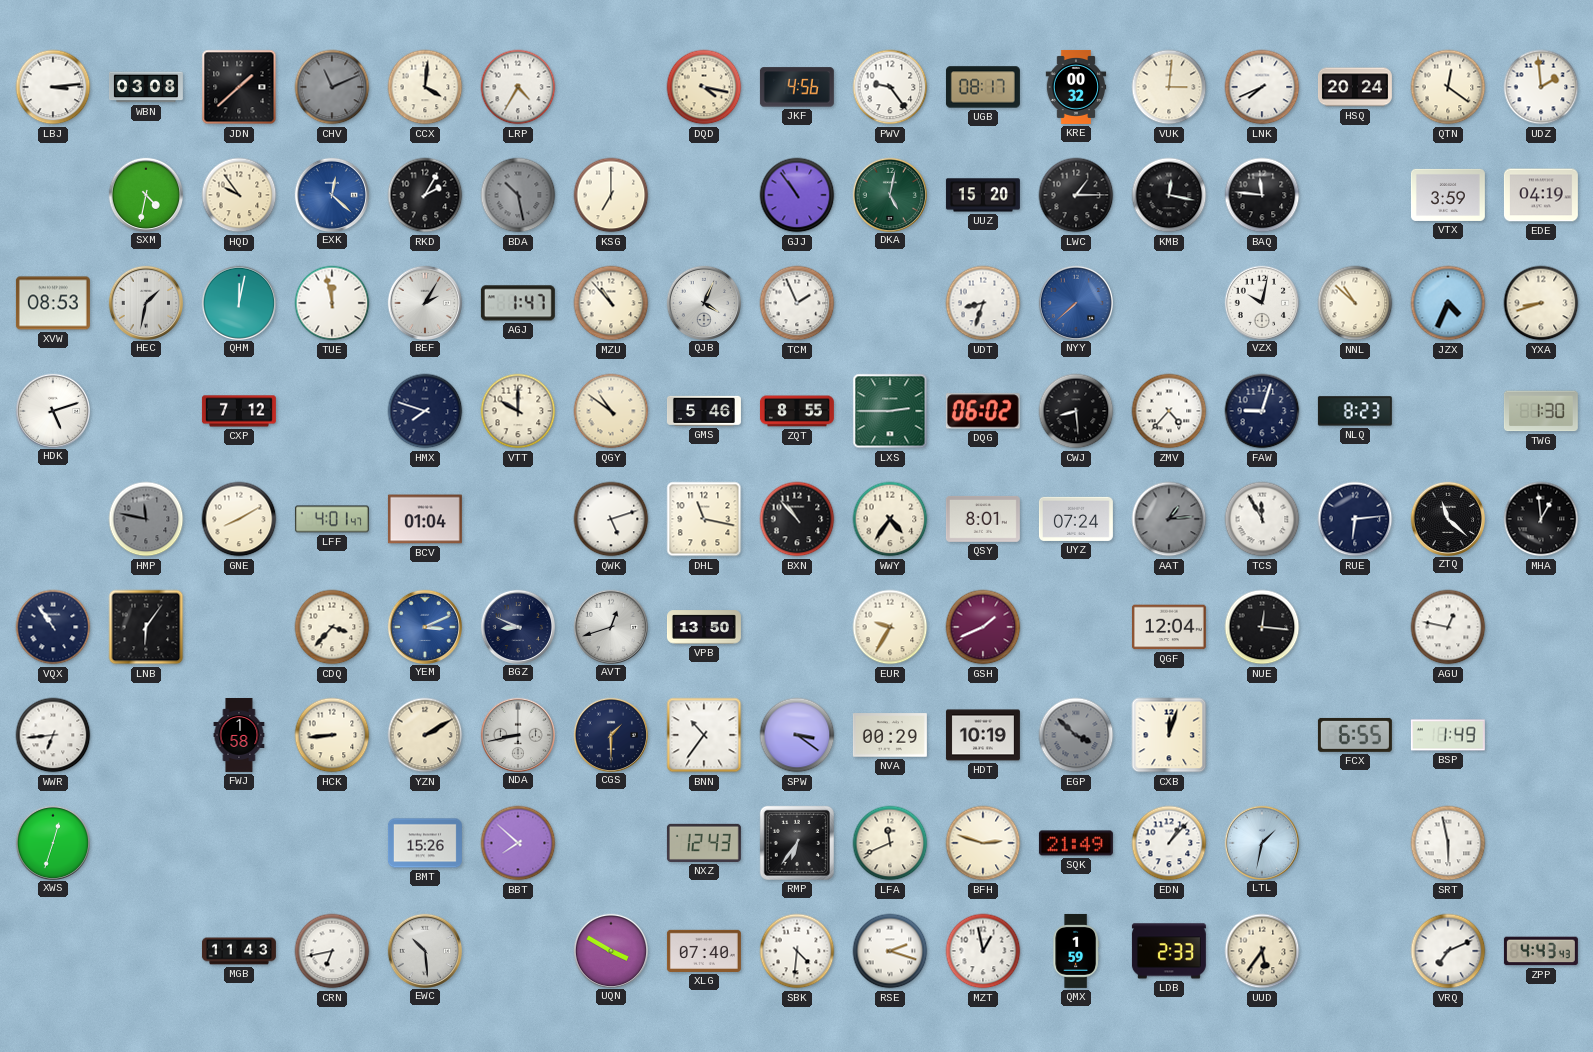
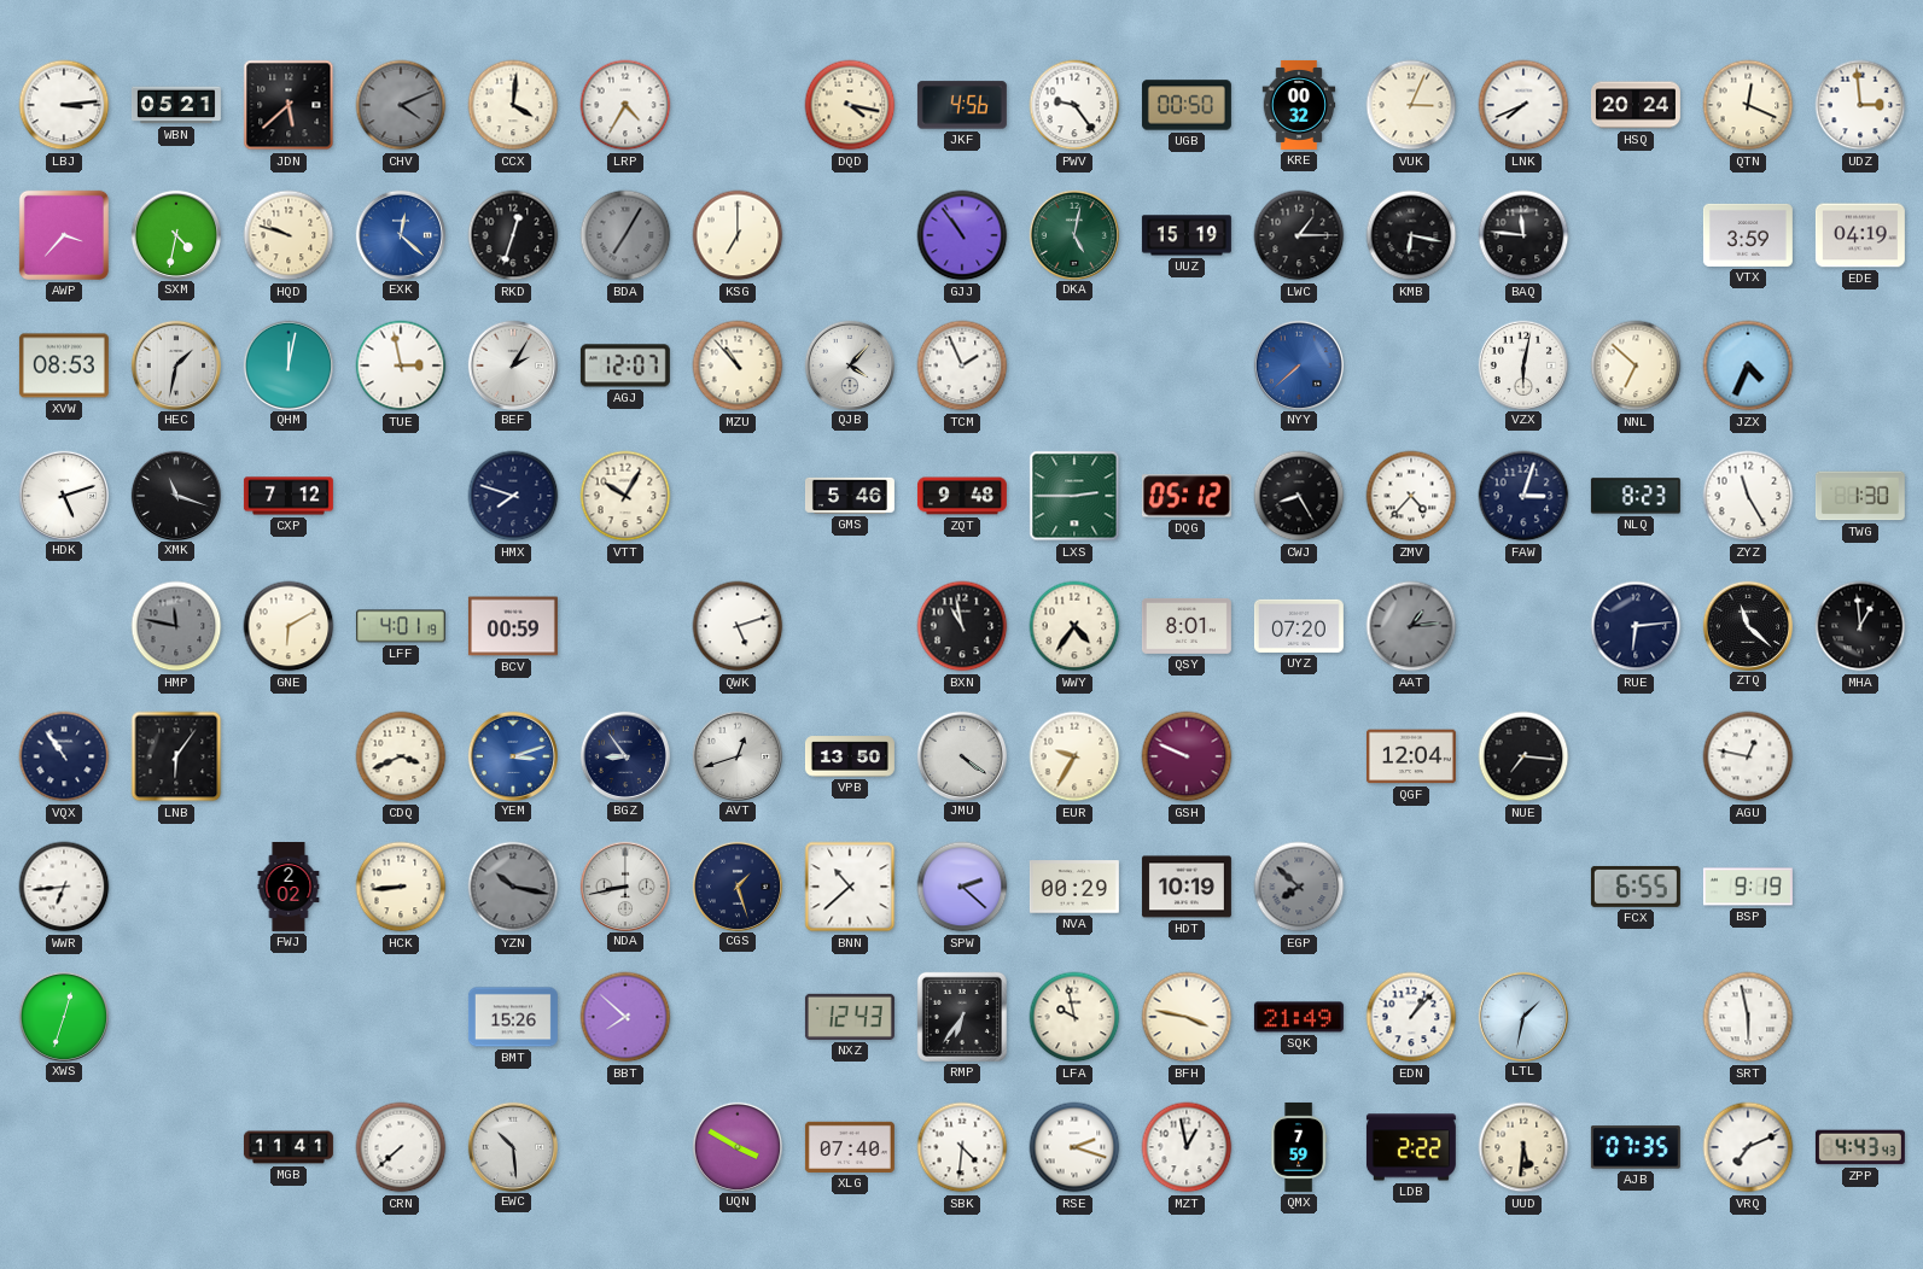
WBN: 03:08 -> 05:21
JDN: 1:38 -> 5:38
CHV: 11:11 -> 4:11
UGB: 08:17 -> 00:50
VUK: 3:01 -> 3:04
QTN: 12:21 -> 12:19
UDZ: 1:59 -> 2:59
AWP: none -> 3:37
HQD: 9:54 -> 9:48
RKD: 2:05 -> 12:33
BDA: 10:28 -> 7:05
UUZ: 15:20 -> 15:19
KMB: 12:17 -> 6:17
TUE: 11:58 -> 2:58
AGJ: 1:47 -> 12:07
QJB: 4:04 -> 4:07
UDT: 8:33 -> none
VZX: 10:02 -> 6:02
NNL: 10:52 -> 6:52
YXA: 8:42 -> none
XMK: none -> 11:18
VTT: 10:00 -> 10:05
QGY: 10:51 -> none
ZQT: 8:55 -> 9:48
DQG: 06:02 -> 05:12
CWJ: 8:29 -> 8:25
FAW: 9:03 -> 3:03
ZYZ: none -> 11:25
GNE: 8:10 -> 6:10
LFF: 4:01:47 -> 4:01:19
BCV: 01:04 -> 00:59
DHL: 11:17 -> none
BXN: 10:53 -> 10:58
UYZ: 07:24 -> 07:20
TCS: 11:55 -> none
CDQ: 3:37 -> 3:41
YEM: 3:11 -> 3:12
BGZ: 8:49 -> 8:54
JMU: none -> 4:21
GSH: 1:41 -> 9:49
NUE: 12:16 -> 7:16
FWJ: 1:58 -> 2:02
YZN: 2:10 -> 10:17
YZN dial: cream -> grey
CGS: 1:30 -> 1:27
BNN: 10:36 -> 10:38
SPW: 3:21 -> 2:22
EGP: 3:52 -> 7:52
CXB: 12:03 -> none
BSP: 1:49 -> 9:19
LFA: 11:41 -> 9:58
BFH: 2:48 -> 3:47
MGB: 11:43 -> 11:41
CRN: 6:43 -> 7:38
QMX: 1:59 -> 7:59
LDB: 2:33 -> 2:22
UUD: 5:36 -> 5:31
AJB: none -> 07:35
